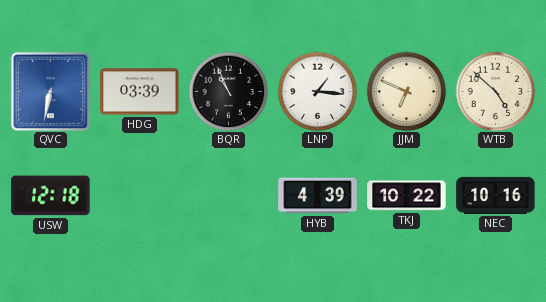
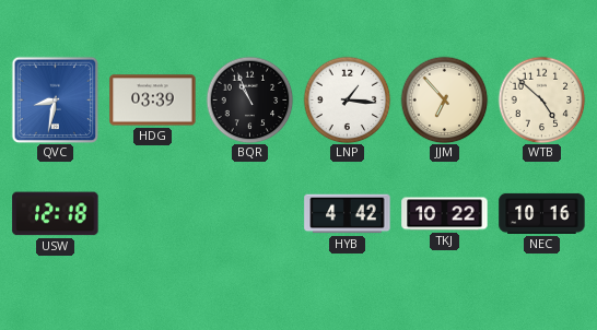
QVC: 6:32 -> 8:32
JJM: 6:49 -> 6:53
HYB: 4:39 -> 4:42
